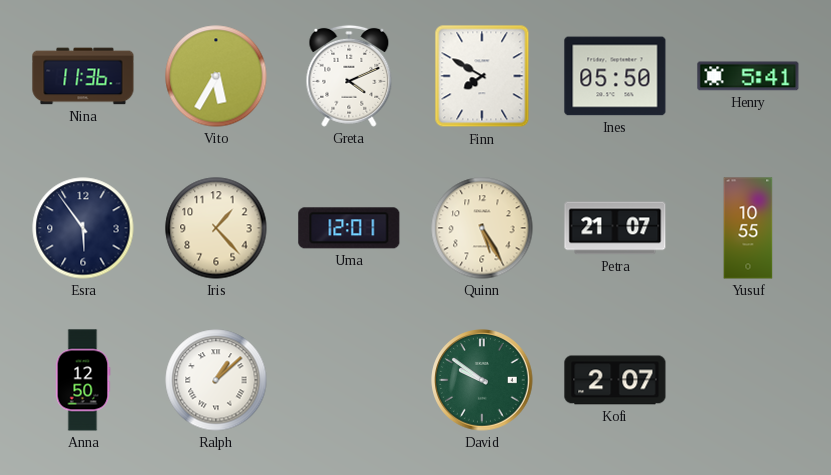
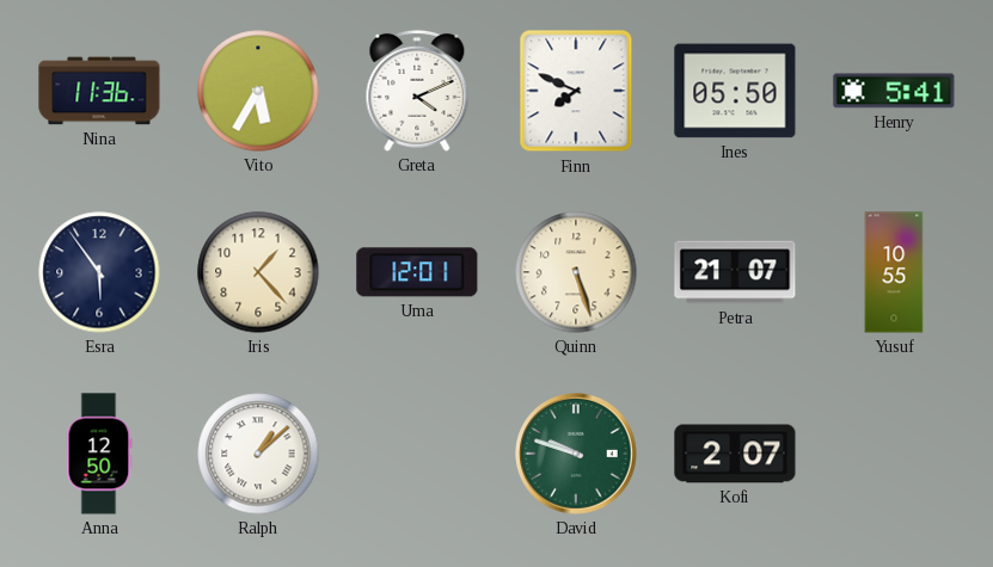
Finn: 7:50 -> 7:49
Quinn: 5:25 -> 5:27
David: 9:51 -> 9:48
